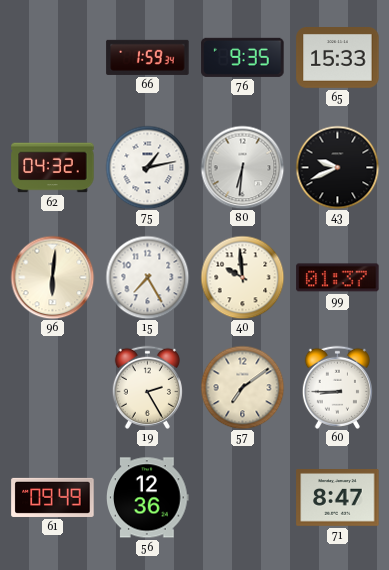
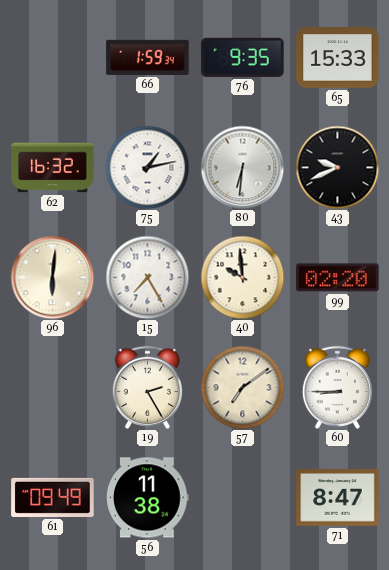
62: 04:32 -> 16:32
99: 01:37 -> 02:20
56: 12:36 -> 11:38
